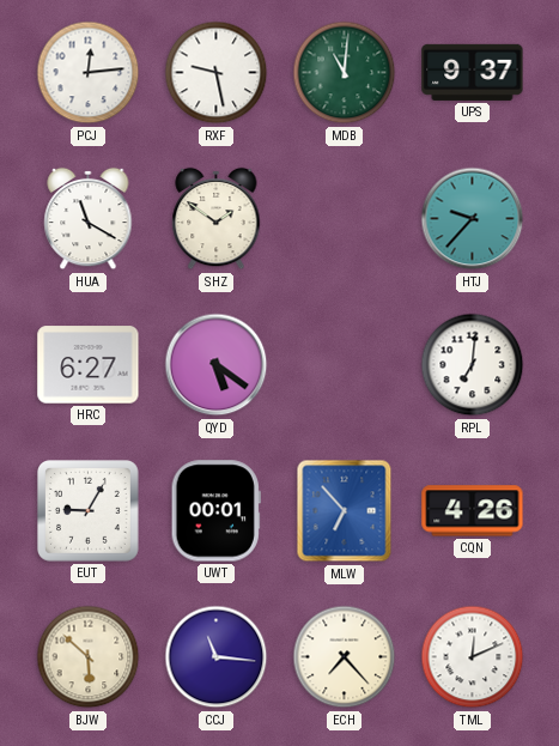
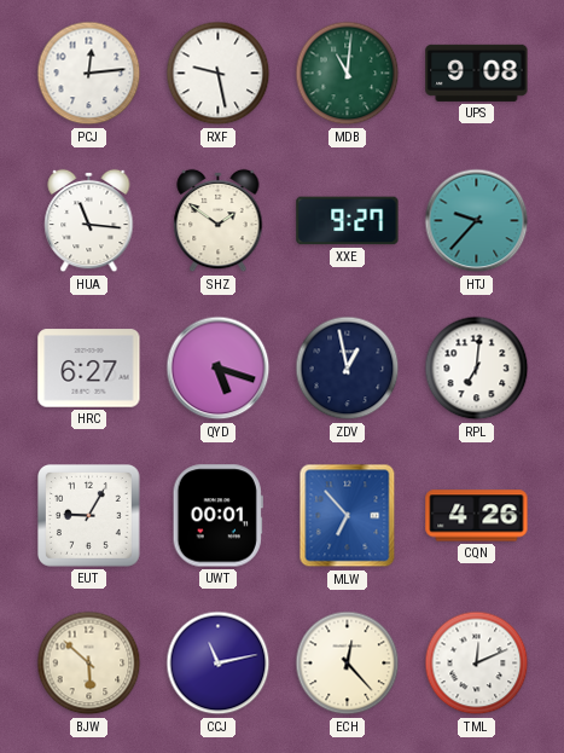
UPS: 9:37 -> 9:08
HUA: 11:20 -> 11:16
XXE: none -> 9:27
QYD: 5:21 -> 5:18
ZDV: none -> 12:58
CCJ: 11:16 -> 11:13
ECH: 7:23 -> 12:23
